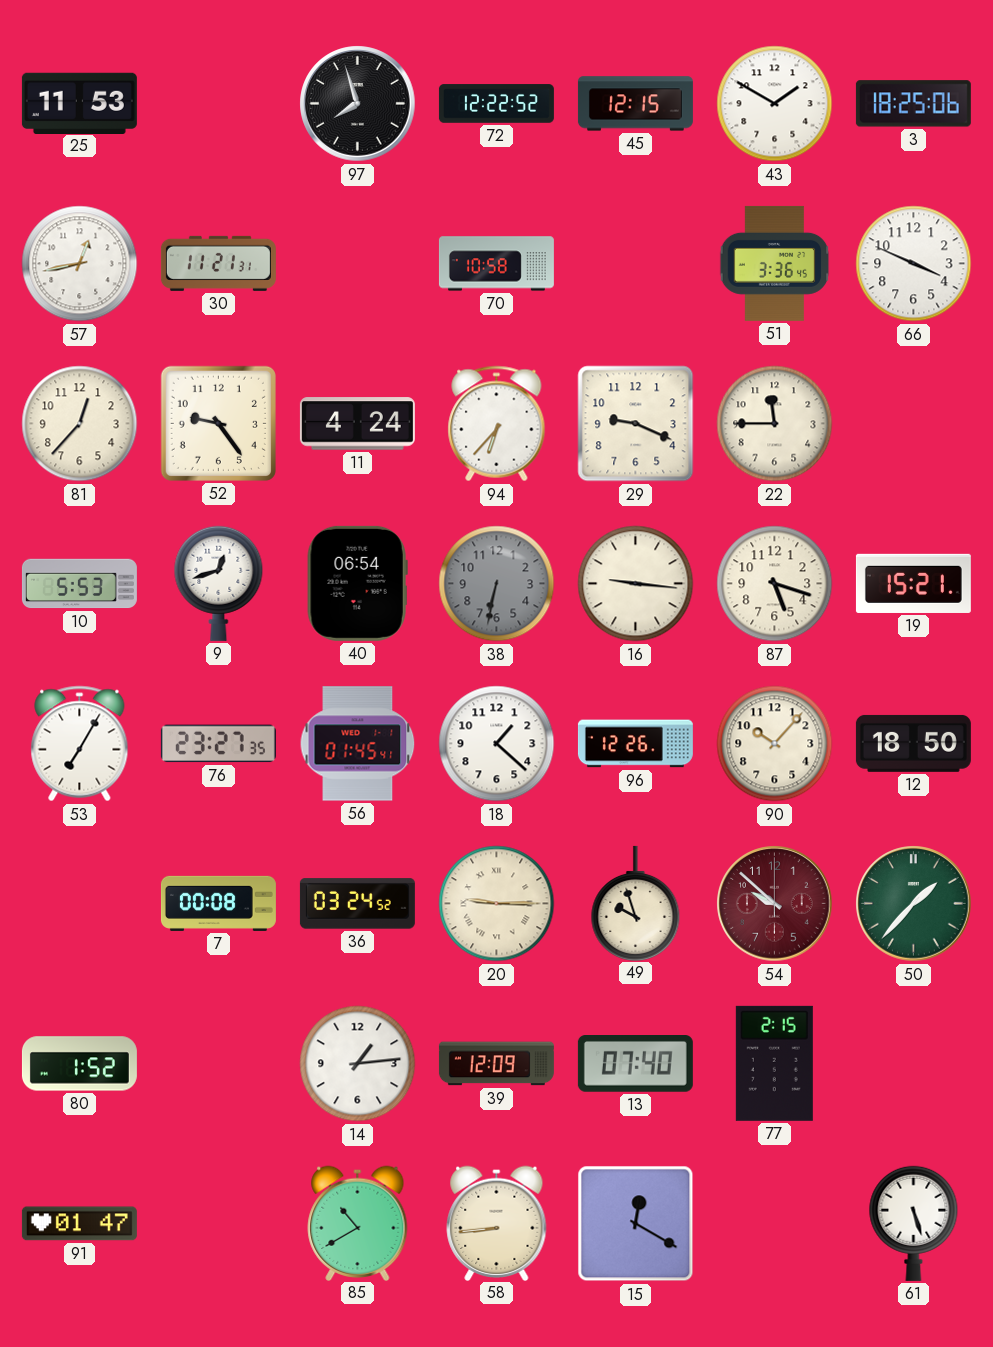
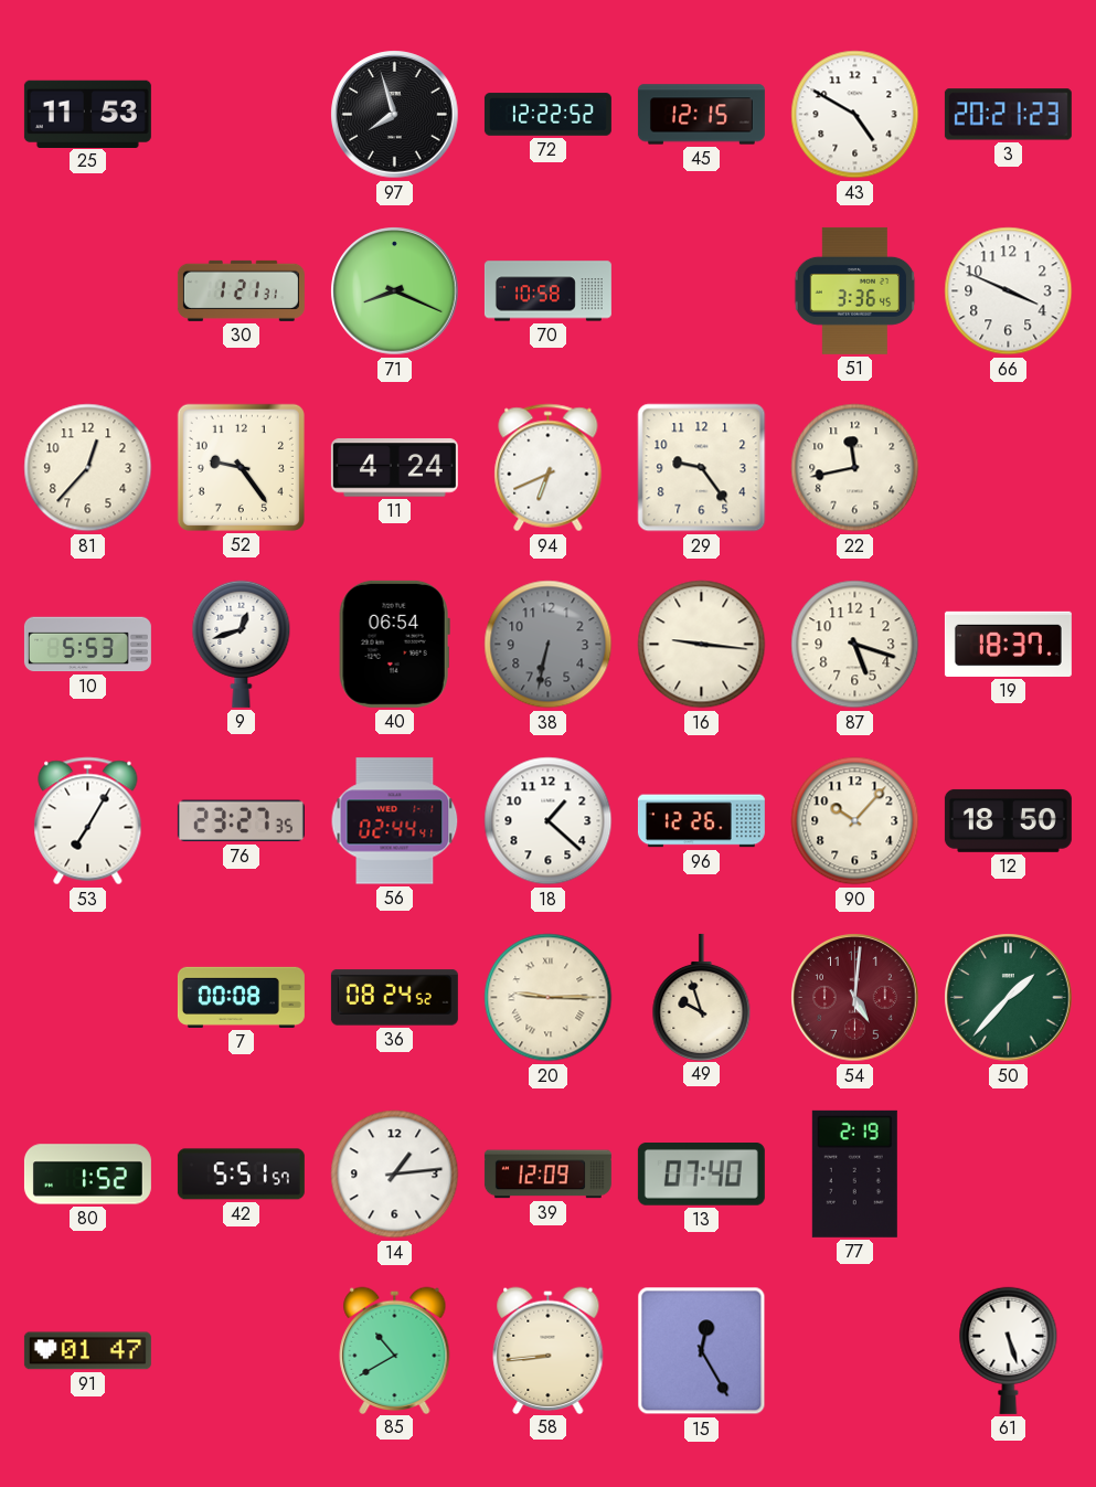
43: 1:50 -> 4:50
3: 18:25 -> 20:21
57: 12:43 -> none
30: 11:21 -> 1:21
71: none -> 8:19
94: 6:37 -> 6:41
29: 9:19 -> 9:24
22: 11:45 -> 11:43
19: 15:21 -> 18:37
56: 01:45 -> 02:44
36: 03:24 -> 08:24
54: 9:52 -> 5:01
42: none -> 5:51
77: 2:15 -> 2:19
15: 12:20 -> 12:25
